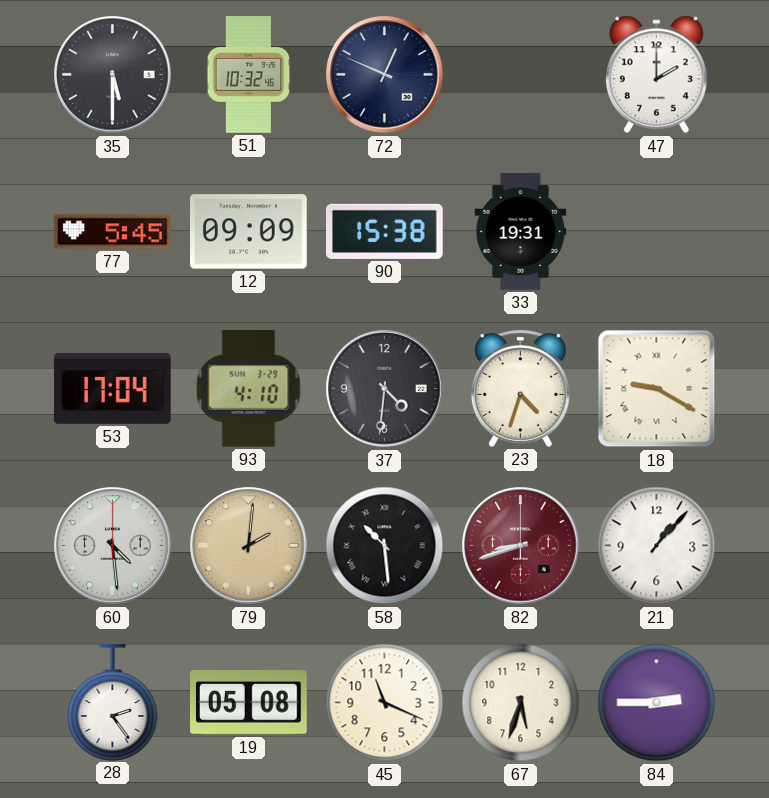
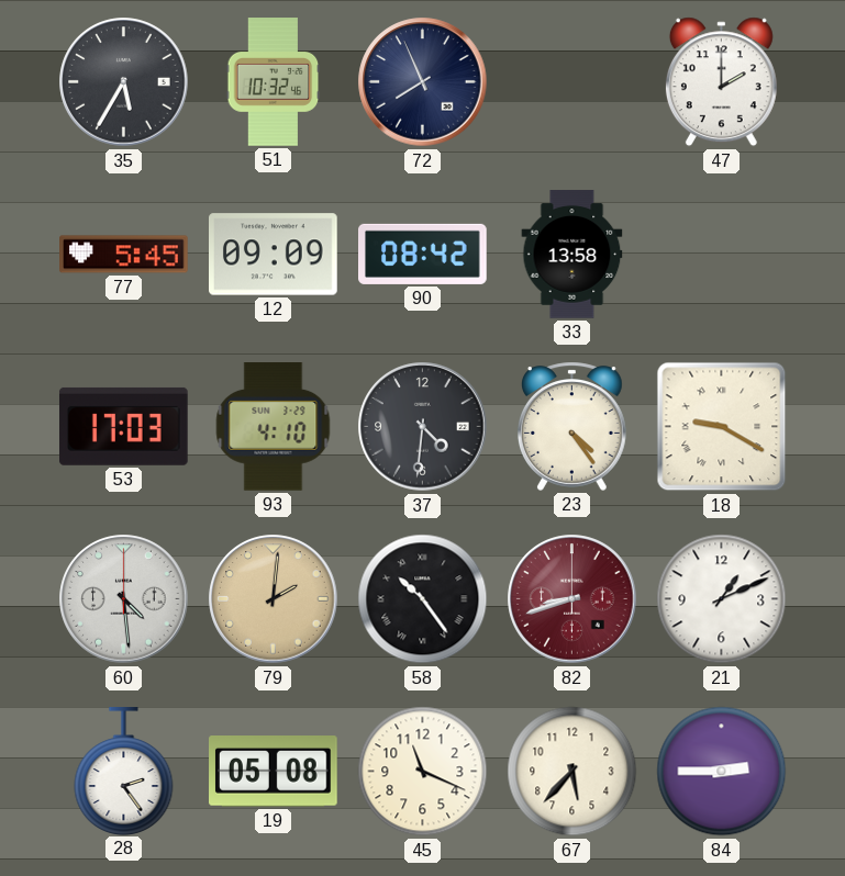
35: 5:30 -> 5:35
72: 12:49 -> 7:56
90: 15:38 -> 08:42
33: 19:31 -> 13:58
53: 17:04 -> 17:03
23: 4:33 -> 4:24
58: 10:29 -> 10:24
21: 1:07 -> 1:11
67: 5:33 -> 5:37
